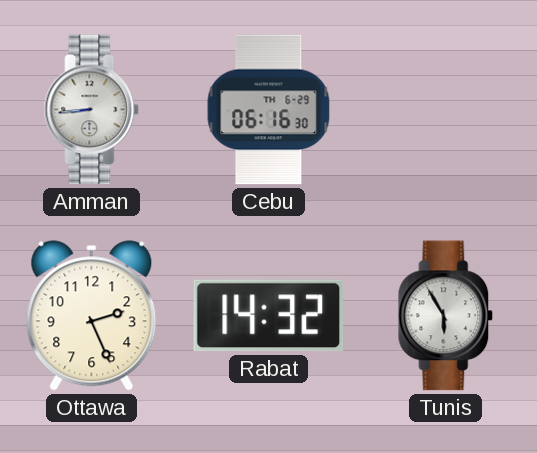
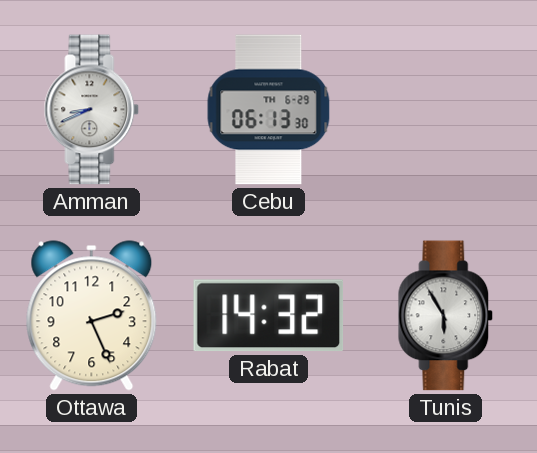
Amman: 8:44 -> 8:41
Cebu: 06:16 -> 06:13
